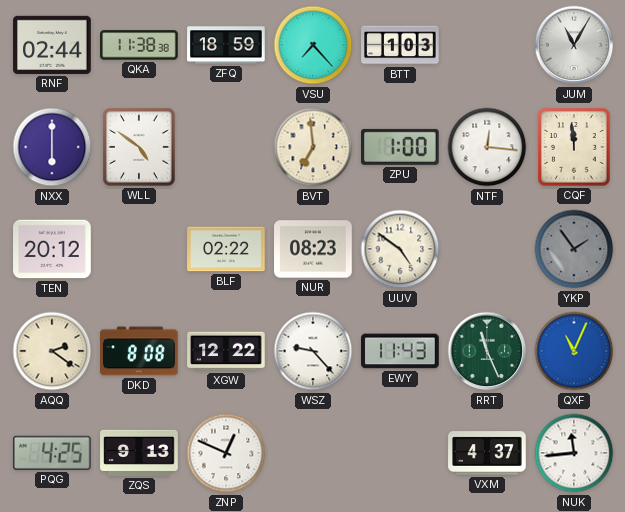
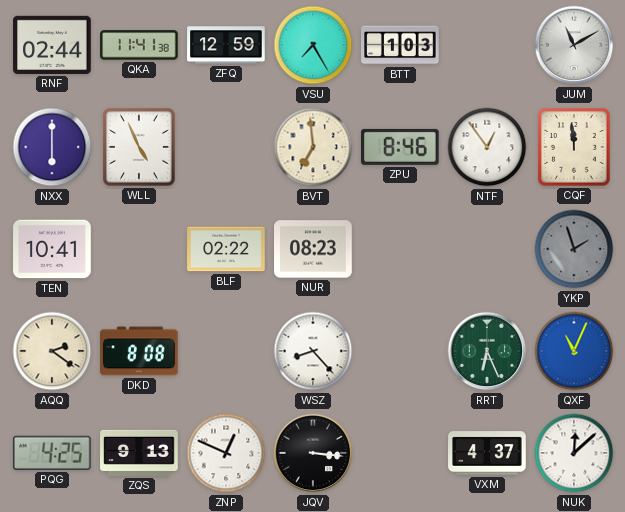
QKA: 11:38 -> 11:41
ZFQ: 18:59 -> 12:59
VSU: 7:23 -> 7:25
JUM: 11:05 -> 11:10
WLL: 4:51 -> 4:56
ZPU: 1:00 -> 8:46
NTF: 12:16 -> 12:54
TEN: 20:12 -> 10:41
UUV: 4:51 -> none
YKP: 1:54 -> 1:57
XGW: 12:22 -> none
WSZ: 9:23 -> 8:23
EWY: 11:43 -> none
RRT: 11:26 -> 6:26
JQV: none -> 3:16
NUK: 11:44 -> 12:08
